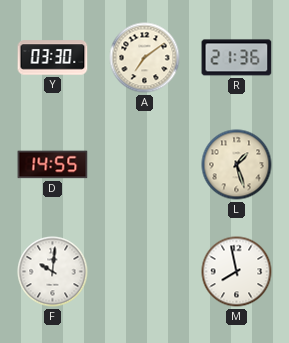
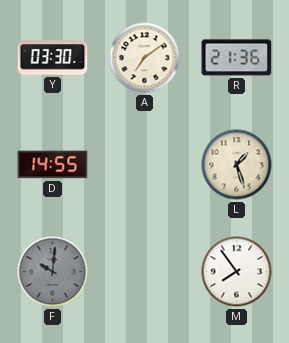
F dial: white -> grey
M: 7:58 -> 7:54
